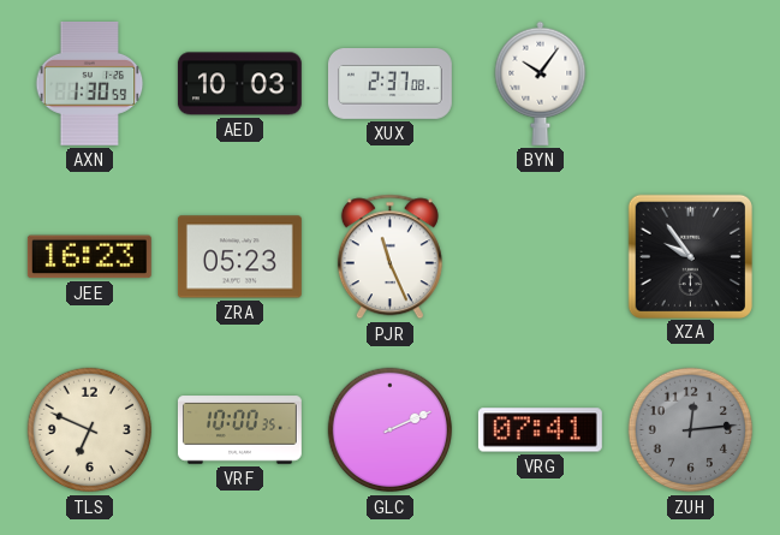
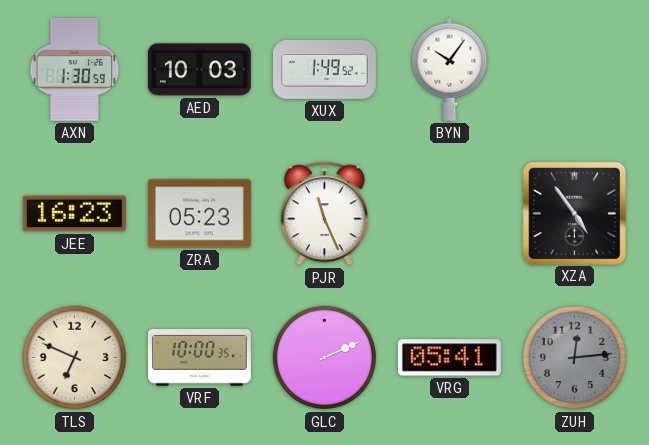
XUX: 2:37 -> 1:49
XZA: 9:54 -> 4:54
VRG: 07:41 -> 05:41
